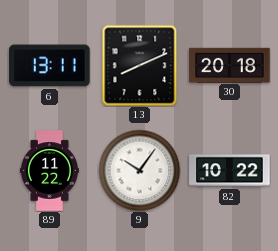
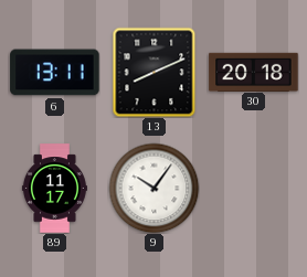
89: 11:22 -> 11:17
82: 10:22 -> none
